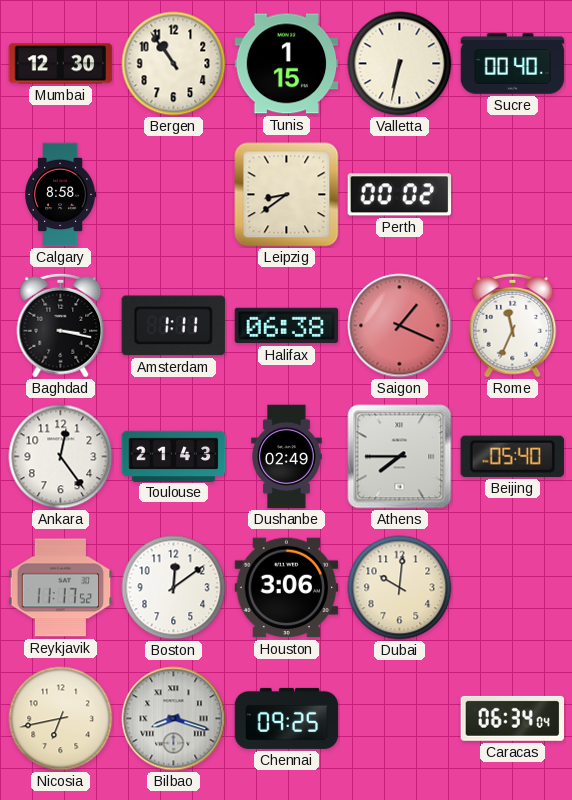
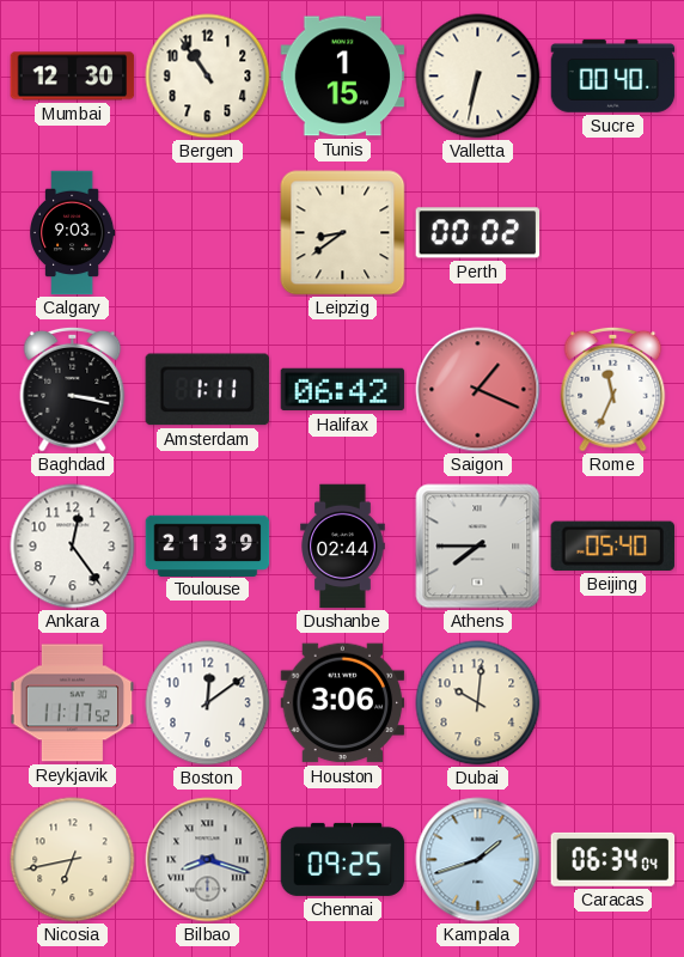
Calgary: 8:58 -> 9:03
Halifax: 06:38 -> 06:42
Toulouse: 21:43 -> 21:39
Dushanbe: 02:49 -> 02:44
Kampala: none -> 1:42
